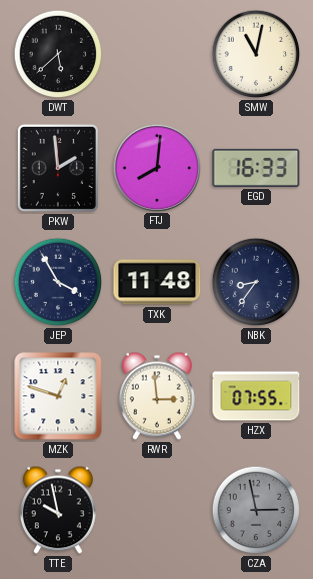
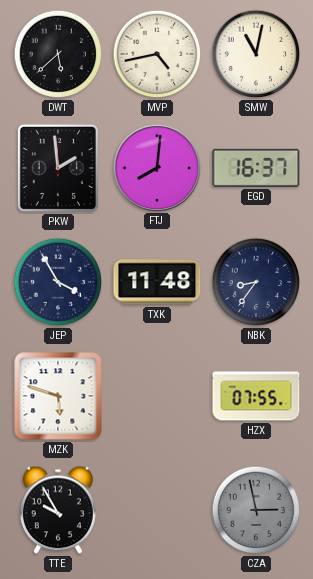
MVP: none -> 4:43
EGD: 16:33 -> 16:37
MZK: 12:48 -> 5:48
RWR: 2:59 -> none
TTE: 9:58 -> 9:55
